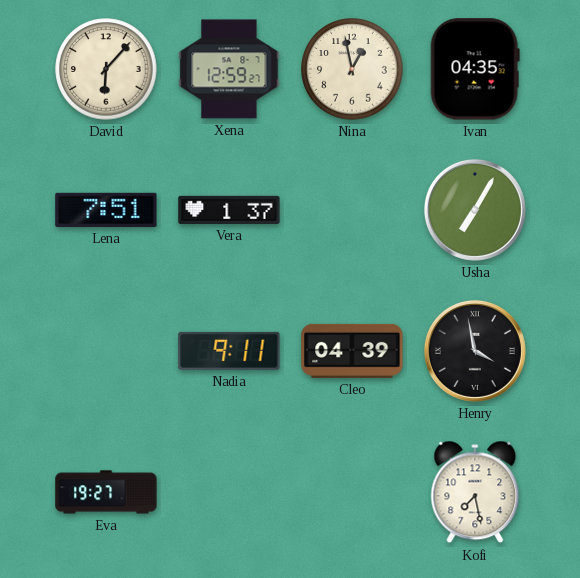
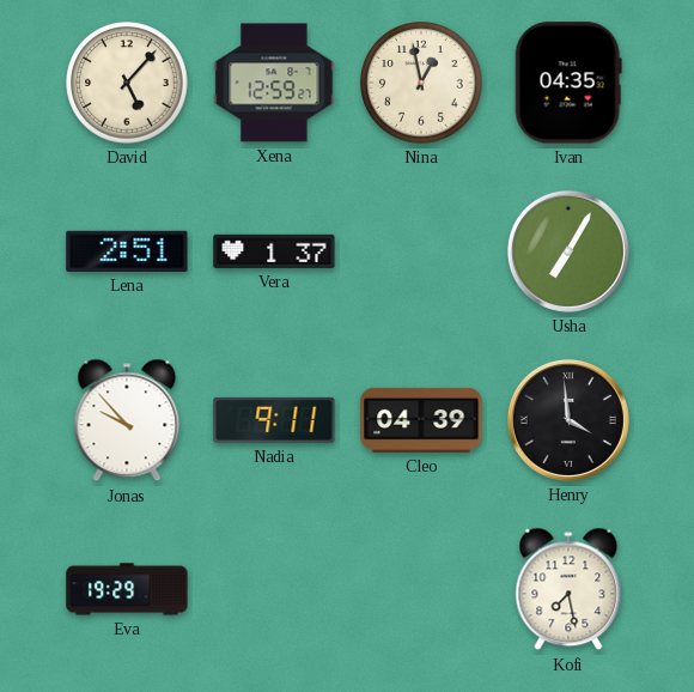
David: 6:07 -> 5:07
Lena: 7:51 -> 2:51
Jonas: none -> 9:53
Henry: 3:58 -> 3:59
Eva: 19:27 -> 19:29
